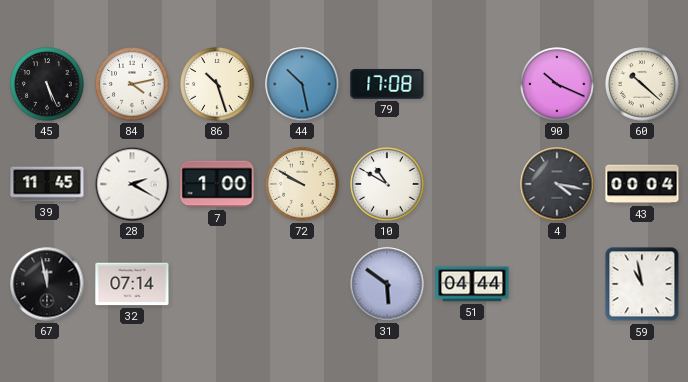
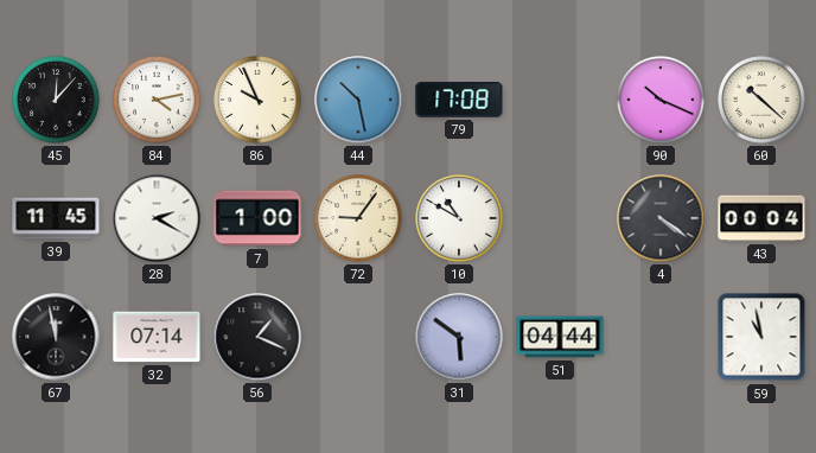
45: 5:26 -> 12:07
86: 10:27 -> 9:56
72: 9:50 -> 9:06
4: 4:17 -> 4:21
56: none -> 1:19
